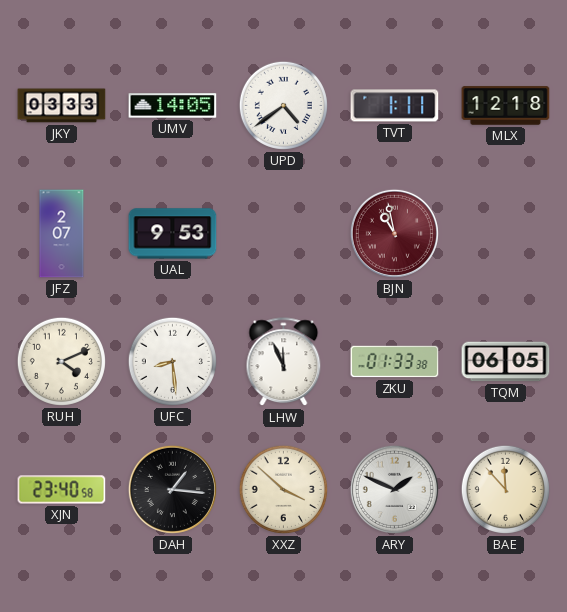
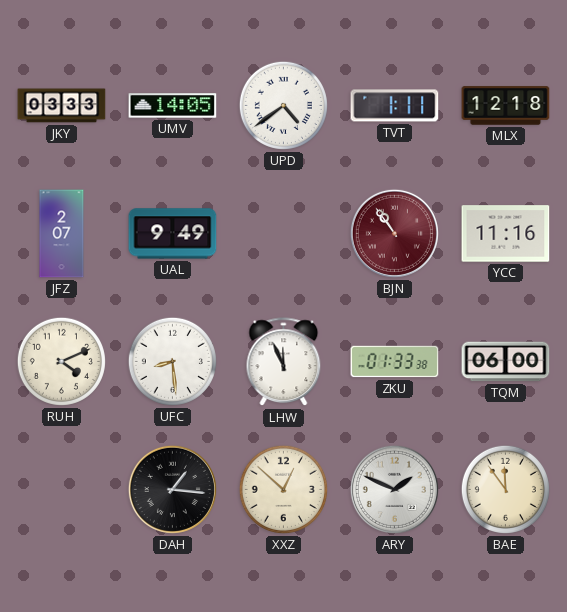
UAL: 9:53 -> 9:49
BJN: 10:58 -> 10:54
YCC: none -> 11:16
TQM: 06:05 -> 06:00
XJN: 23:40 -> none
XXZ: 3:52 -> 12:52
BAE: 11:53 -> 11:54
